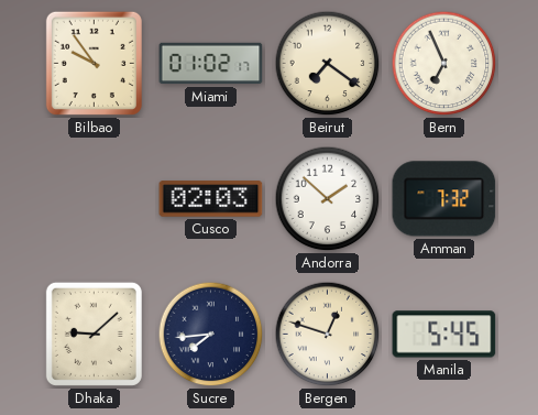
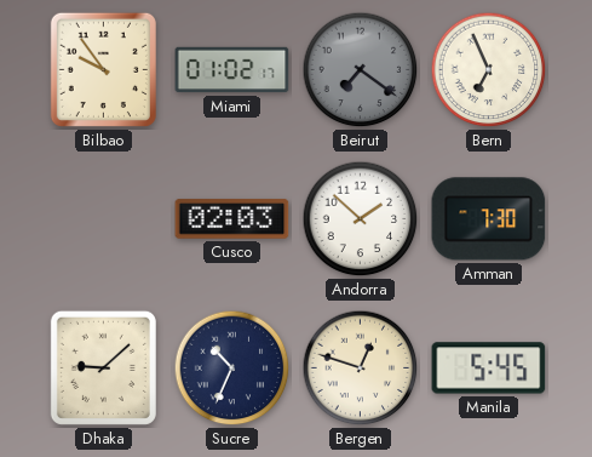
Beirut dial: cream -> grey
Amman: 7:32 -> 7:30
Sucre: 7:44 -> 10:34
